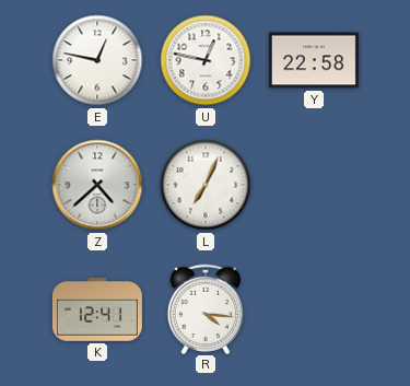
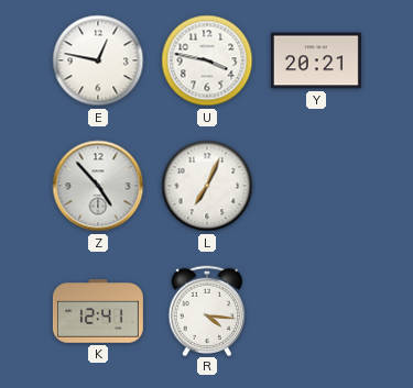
U: 12:47 -> 3:47
Y: 22:58 -> 20:21
Z: 4:38 -> 4:53
